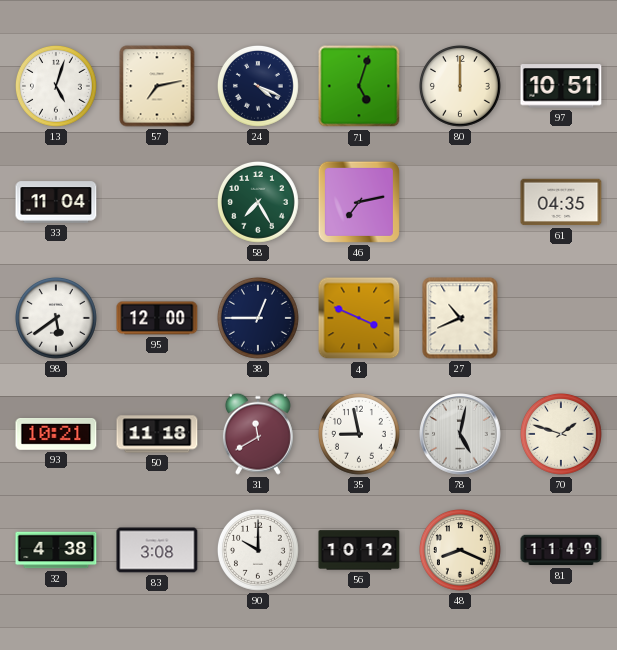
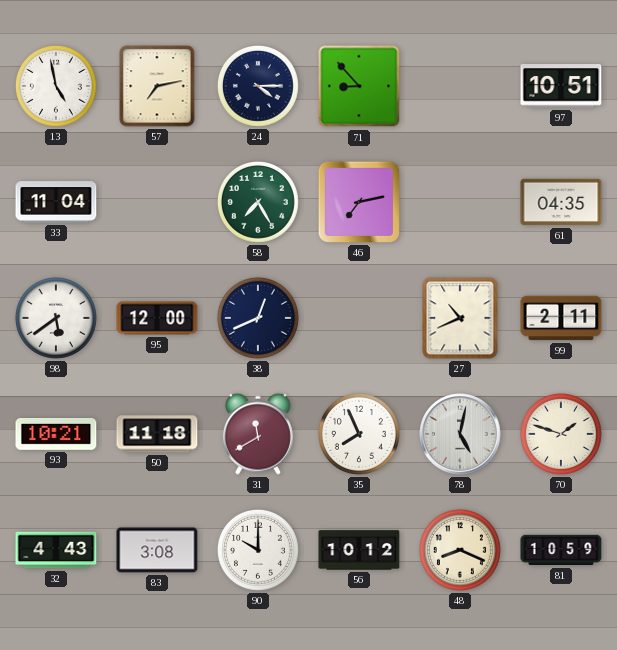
13: 5:03 -> 4:58
24: 4:19 -> 4:15
71: 5:03 -> 8:53
80: 12:00 -> none
38: 12:45 -> 12:41
4: 3:49 -> none
99: none -> 2:11
35: 8:58 -> 7:56
32: 4:38 -> 4:43
81: 11:49 -> 10:59
